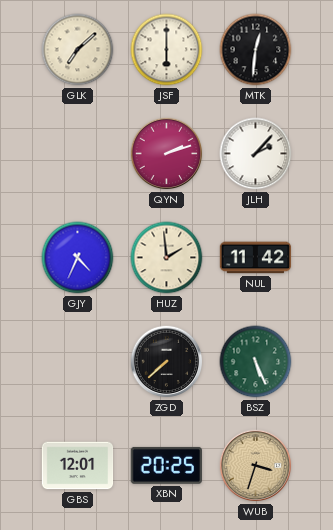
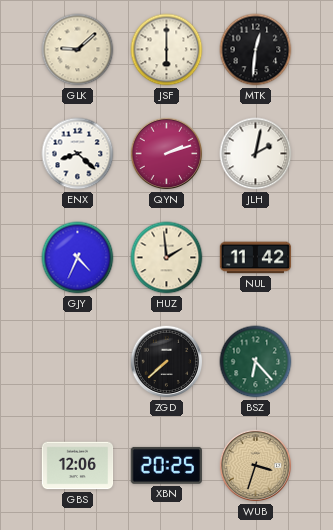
GLK: 7:08 -> 9:08
ENX: none -> 8:22
JLH: 2:07 -> 2:02
BSZ: 5:26 -> 6:23
GBS: 12:01 -> 12:06
